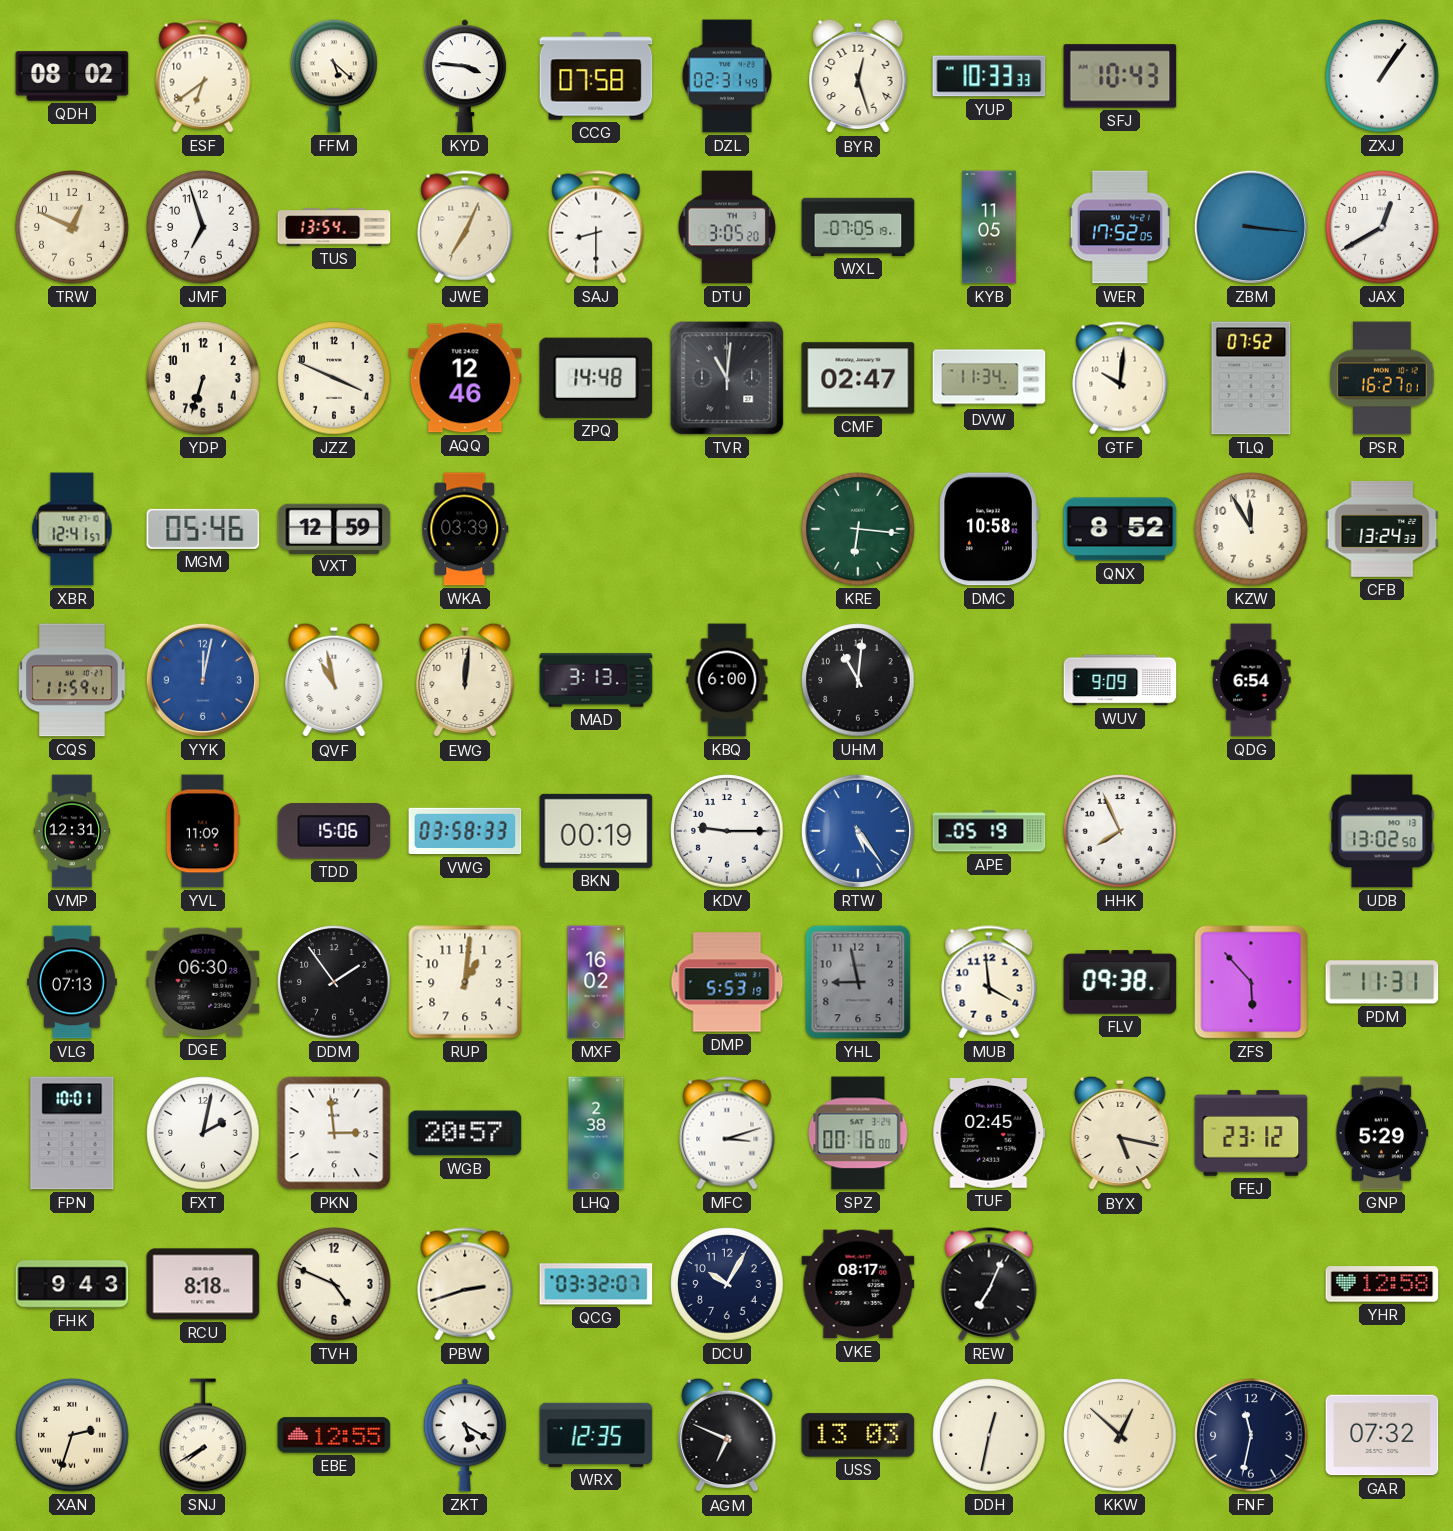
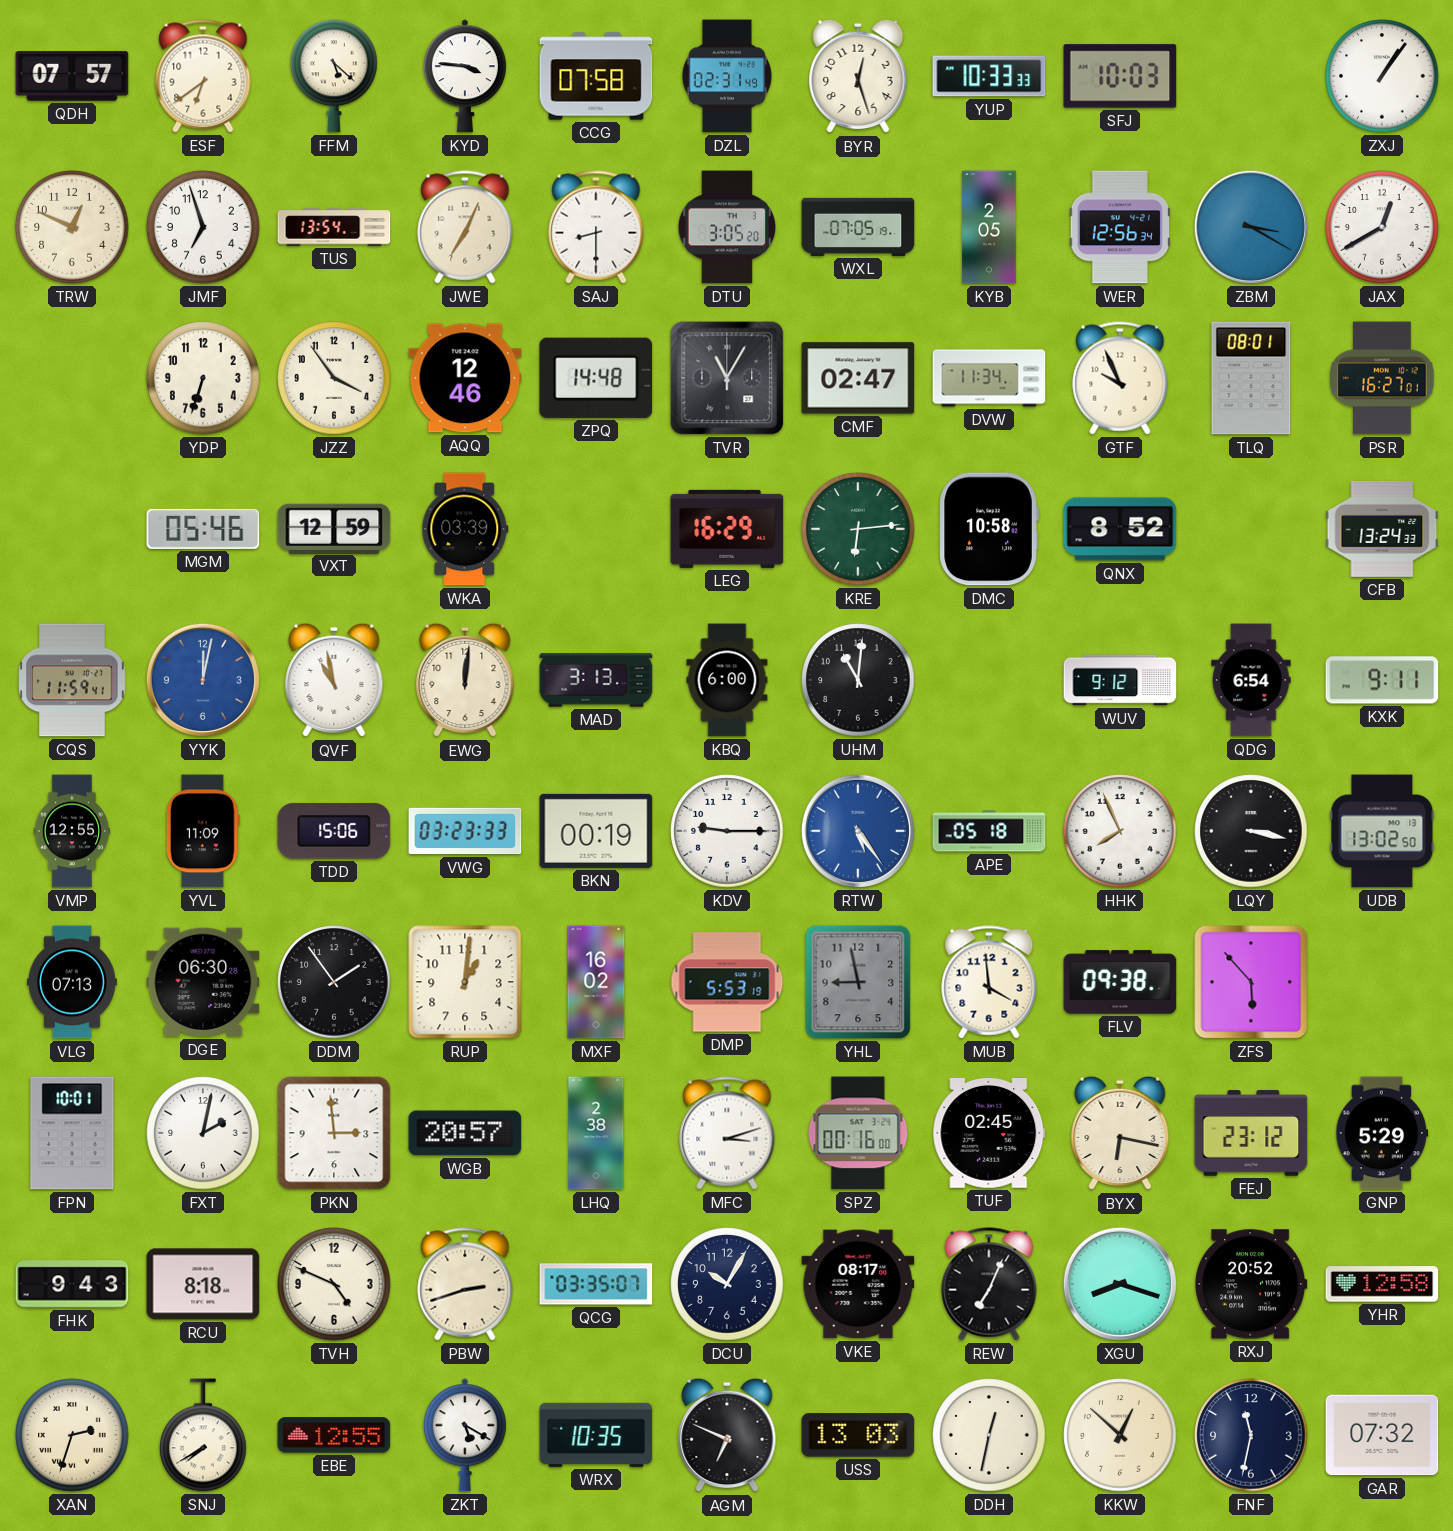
QDH: 08:02 -> 07:57
SFJ: 10:43 -> 10:03
KYB: 11:05 -> 2:05
WER: 17:52 -> 12:56
ZBM: 3:16 -> 3:20
JZZ: 3:49 -> 3:54
TVR: 11:01 -> 11:05
GTF: 10:01 -> 9:56
TLQ: 07:52 -> 08:01
XBR: 12:41 -> none
LEG: none -> 16:29
KRE: 6:16 -> 6:14
KZW: 11:55 -> none
WUV: 9:09 -> 9:12
KXK: none -> 9:11
VMP: 12:31 -> 12:55
VWG: 03:58 -> 03:23
APE: 05:19 -> 05:18
LQY: none -> 3:17
PDM: 11:31 -> none
BYX: 5:17 -> 6:17
QCG: 03:32 -> 03:35
XGU: none -> 8:18
RXJ: none -> 20:52
WRX: 12:35 -> 10:35
